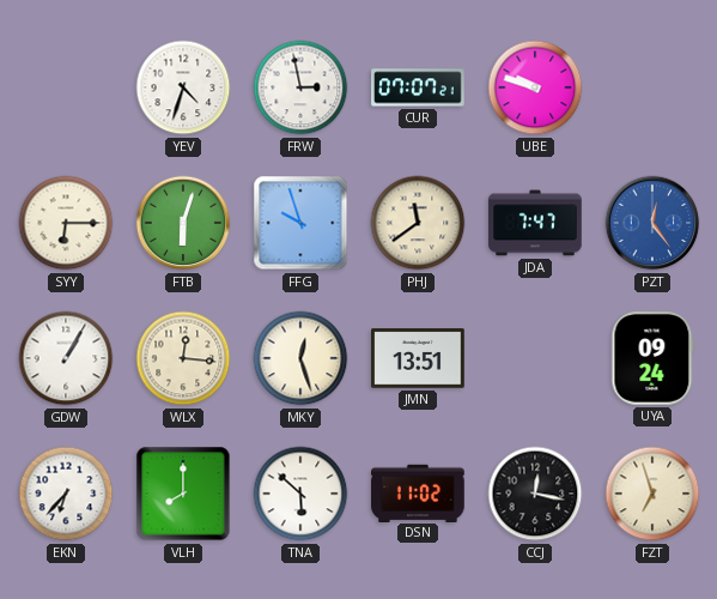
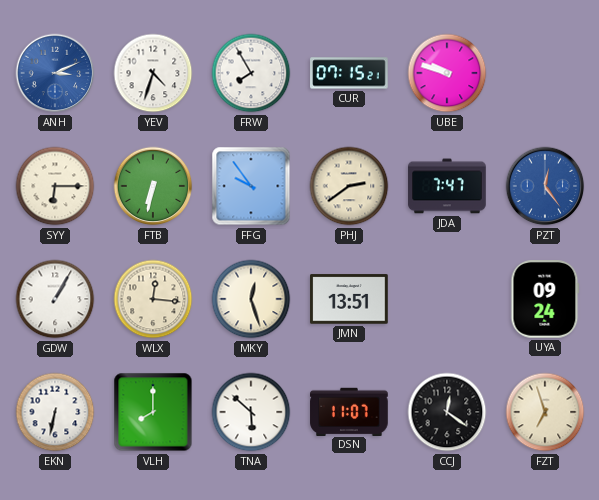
ANH: none -> 3:11
FRW: 2:58 -> 7:55
CUR: 07:07 -> 07:15
FTB: 6:03 -> 6:32
FFG: 9:57 -> 9:54
PHJ: 11:39 -> 2:39
EKN: 6:37 -> 6:32
DSN: 11:02 -> 11:07
CCJ: 12:17 -> 12:21
